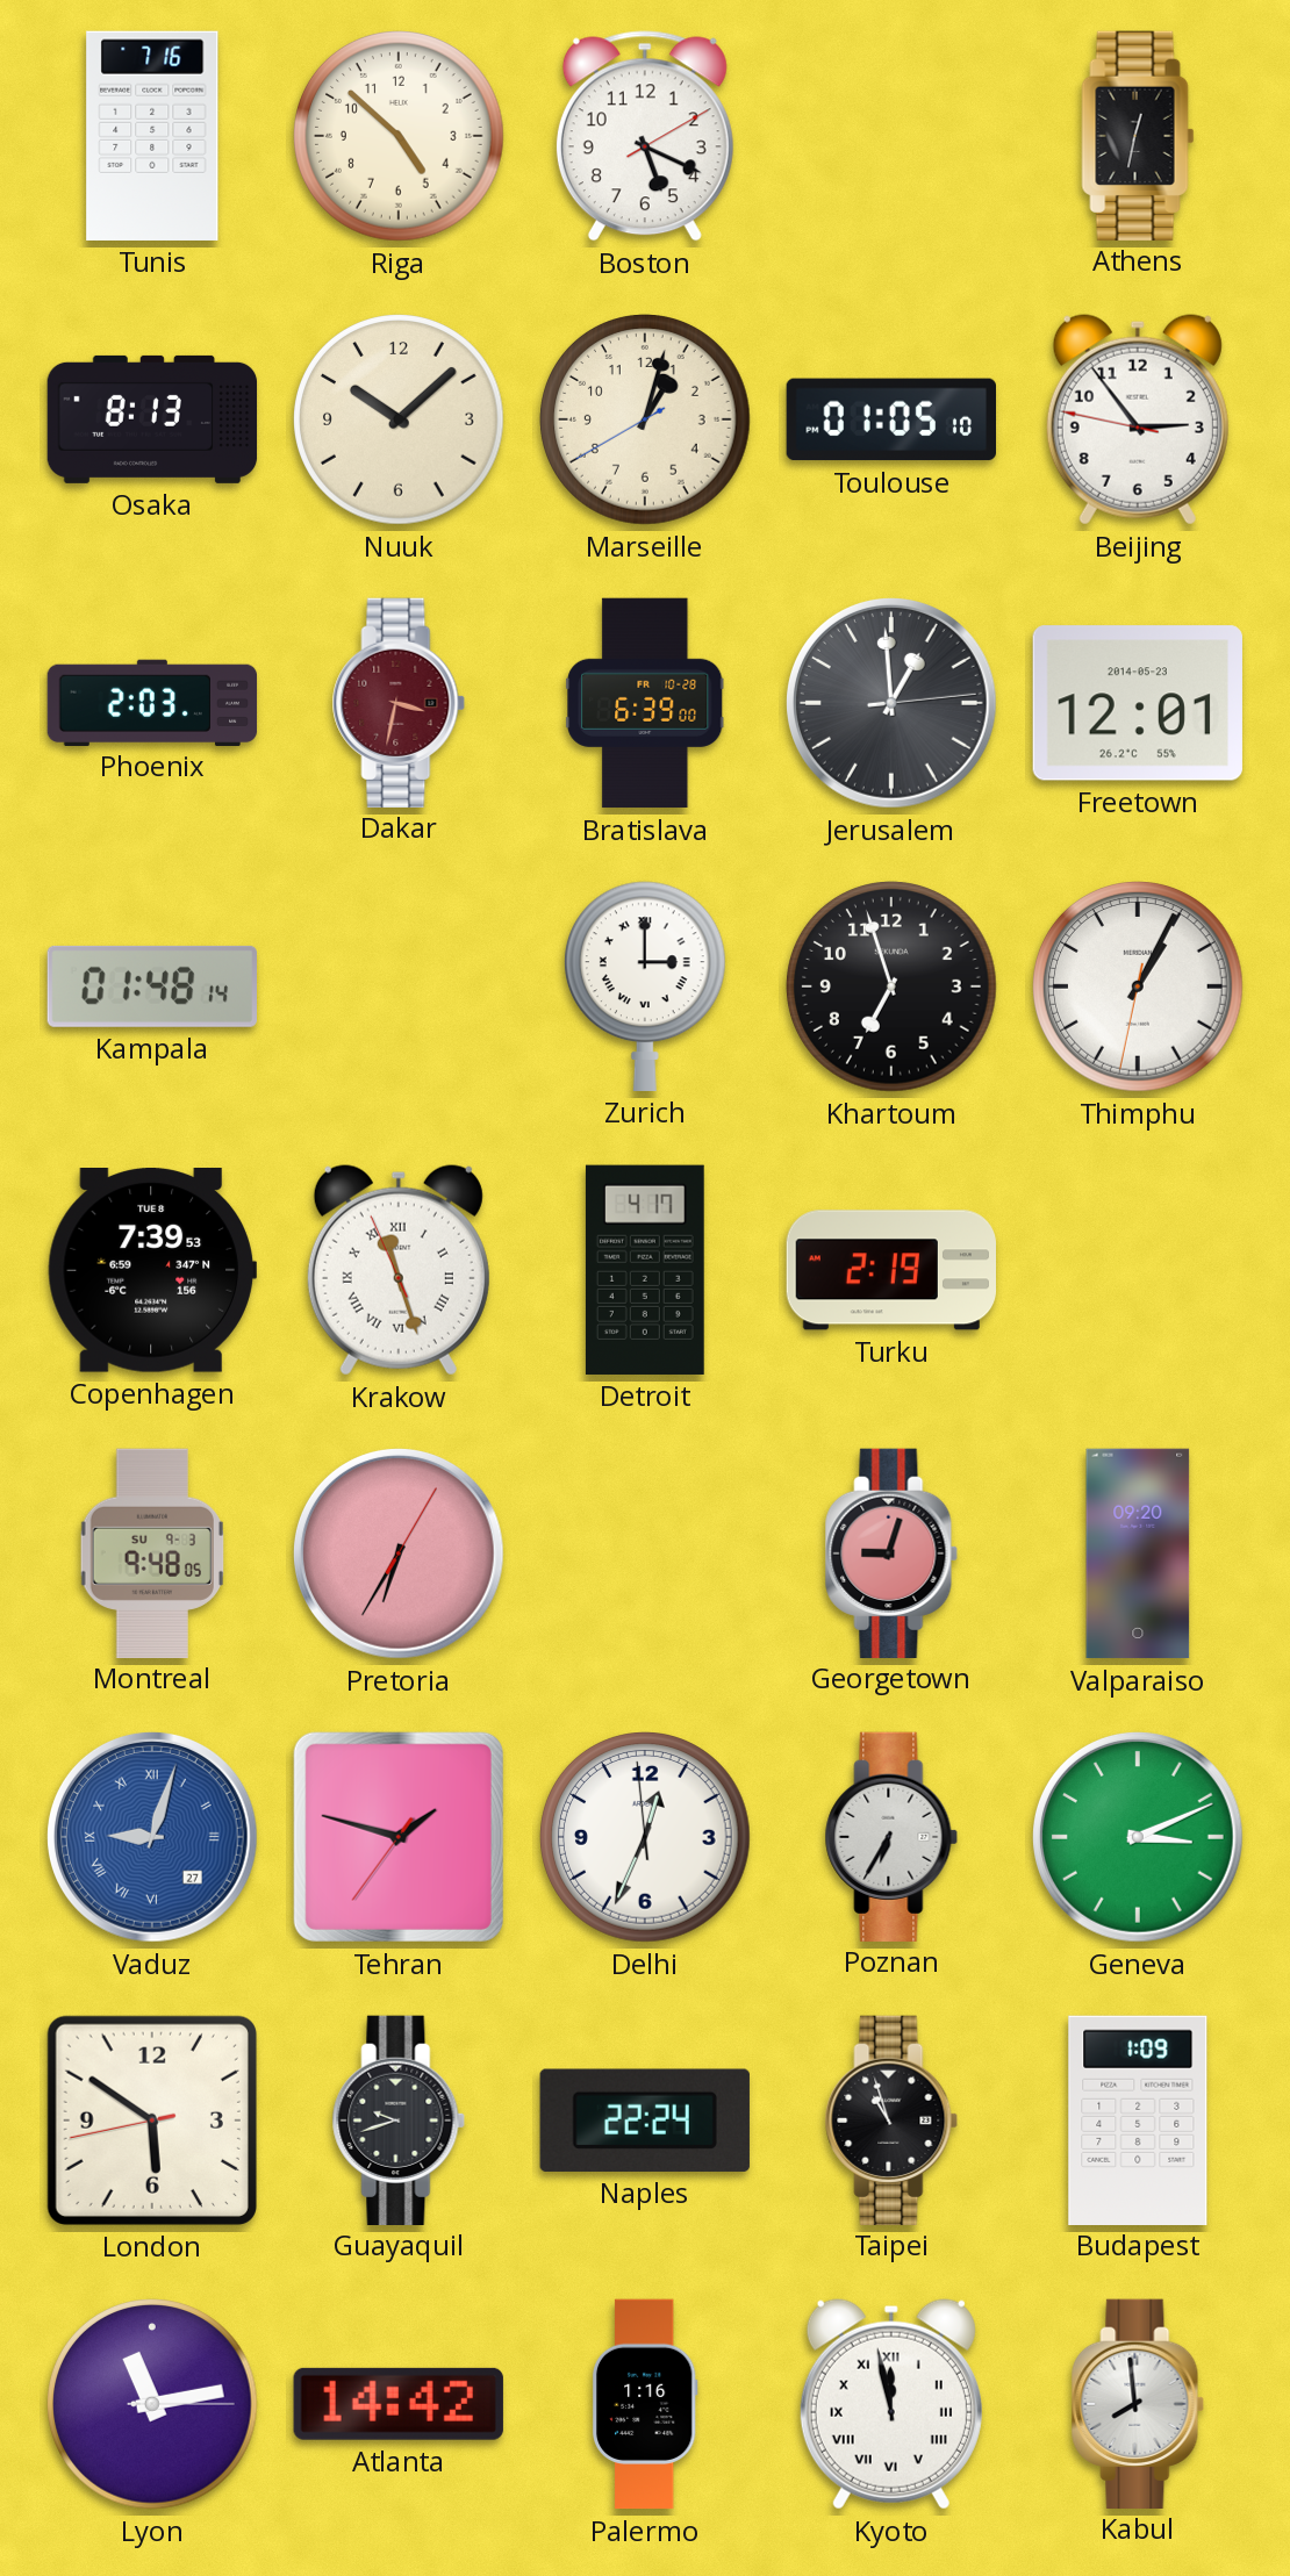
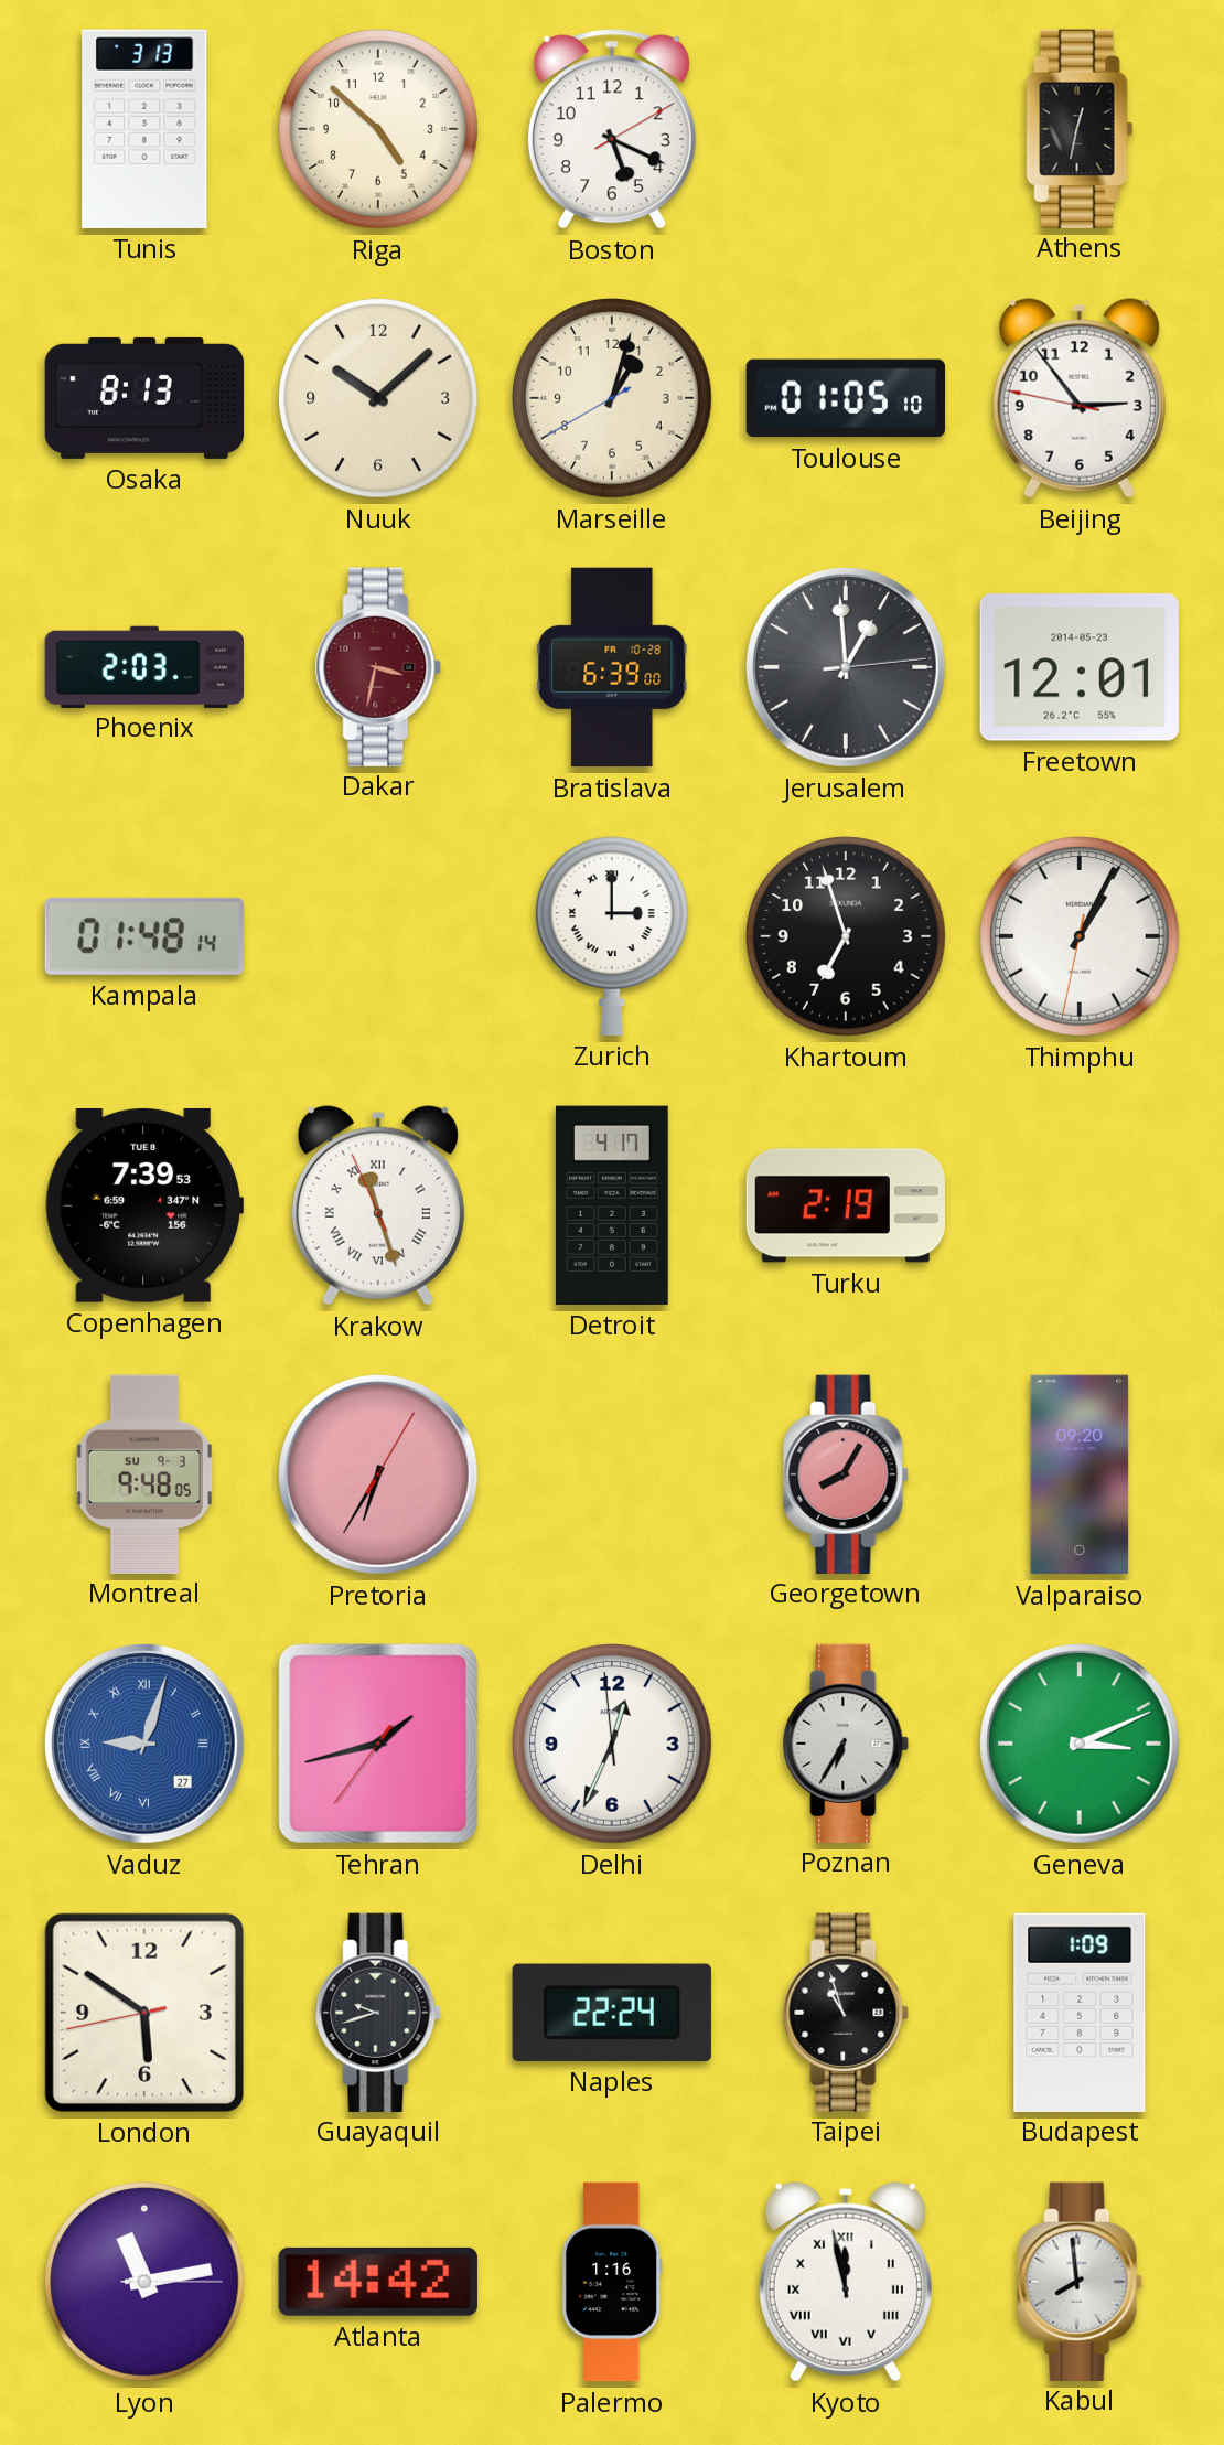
Tunis: 7:16 -> 3:13
Georgetown: 9:03 -> 8:05
Tehran: 1:47 -> 1:42
